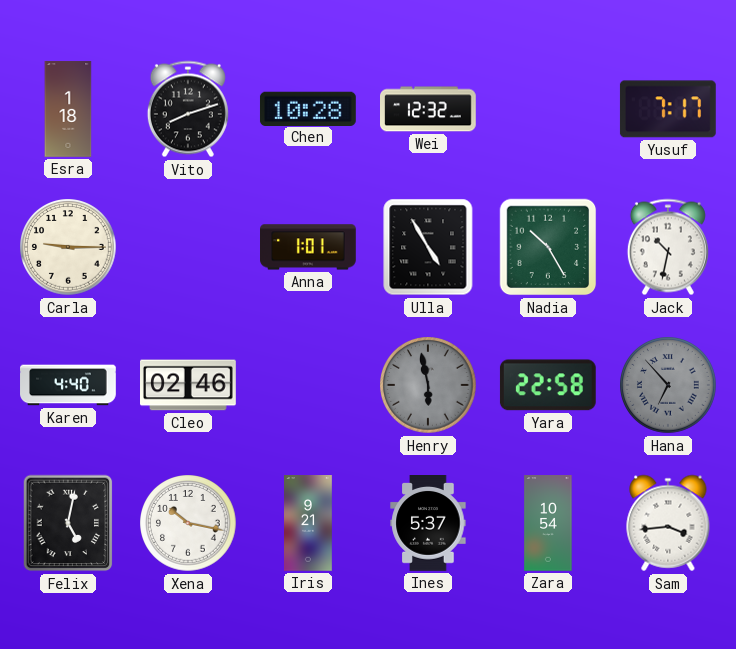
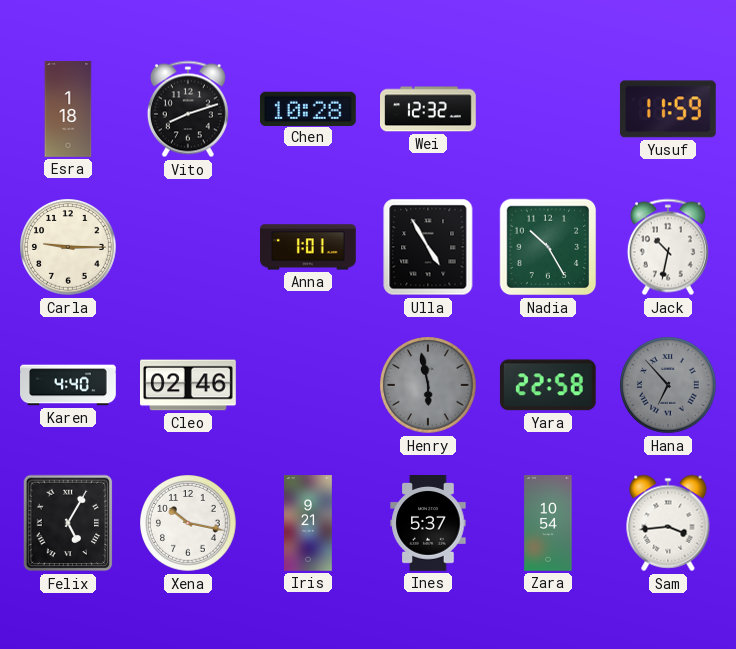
Yusuf: 7:17 -> 11:59
Felix: 5:02 -> 5:05
